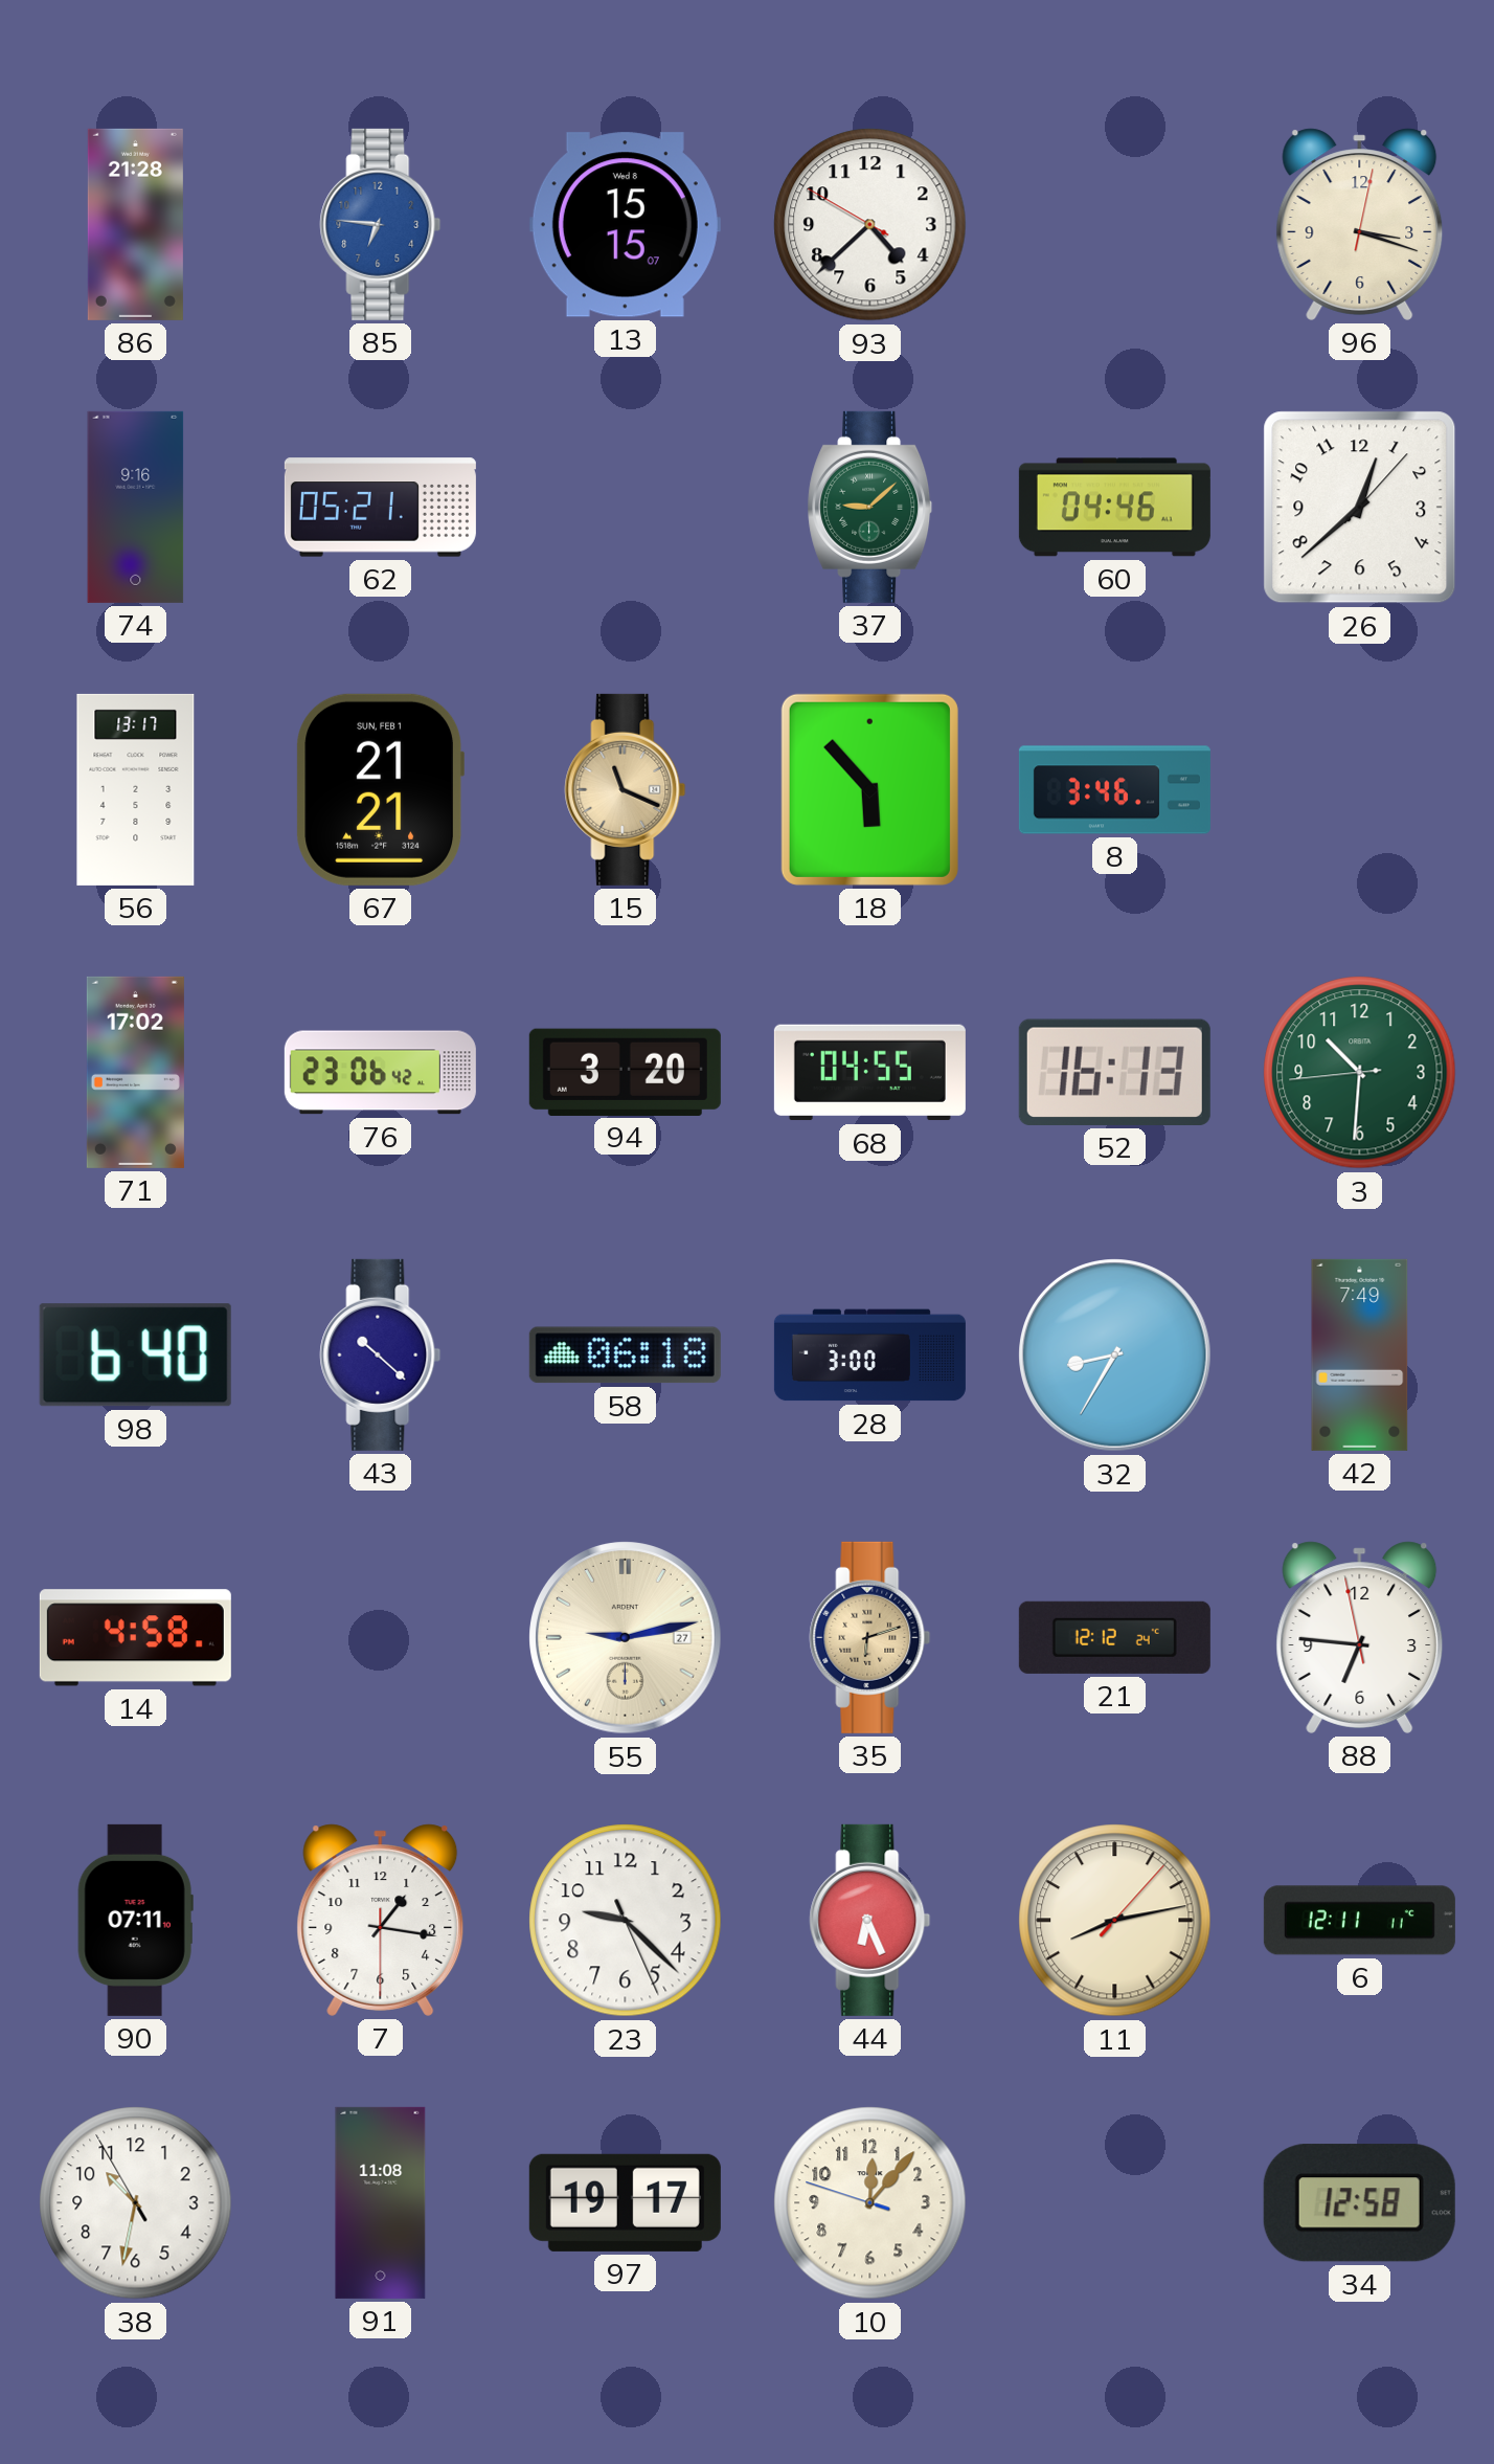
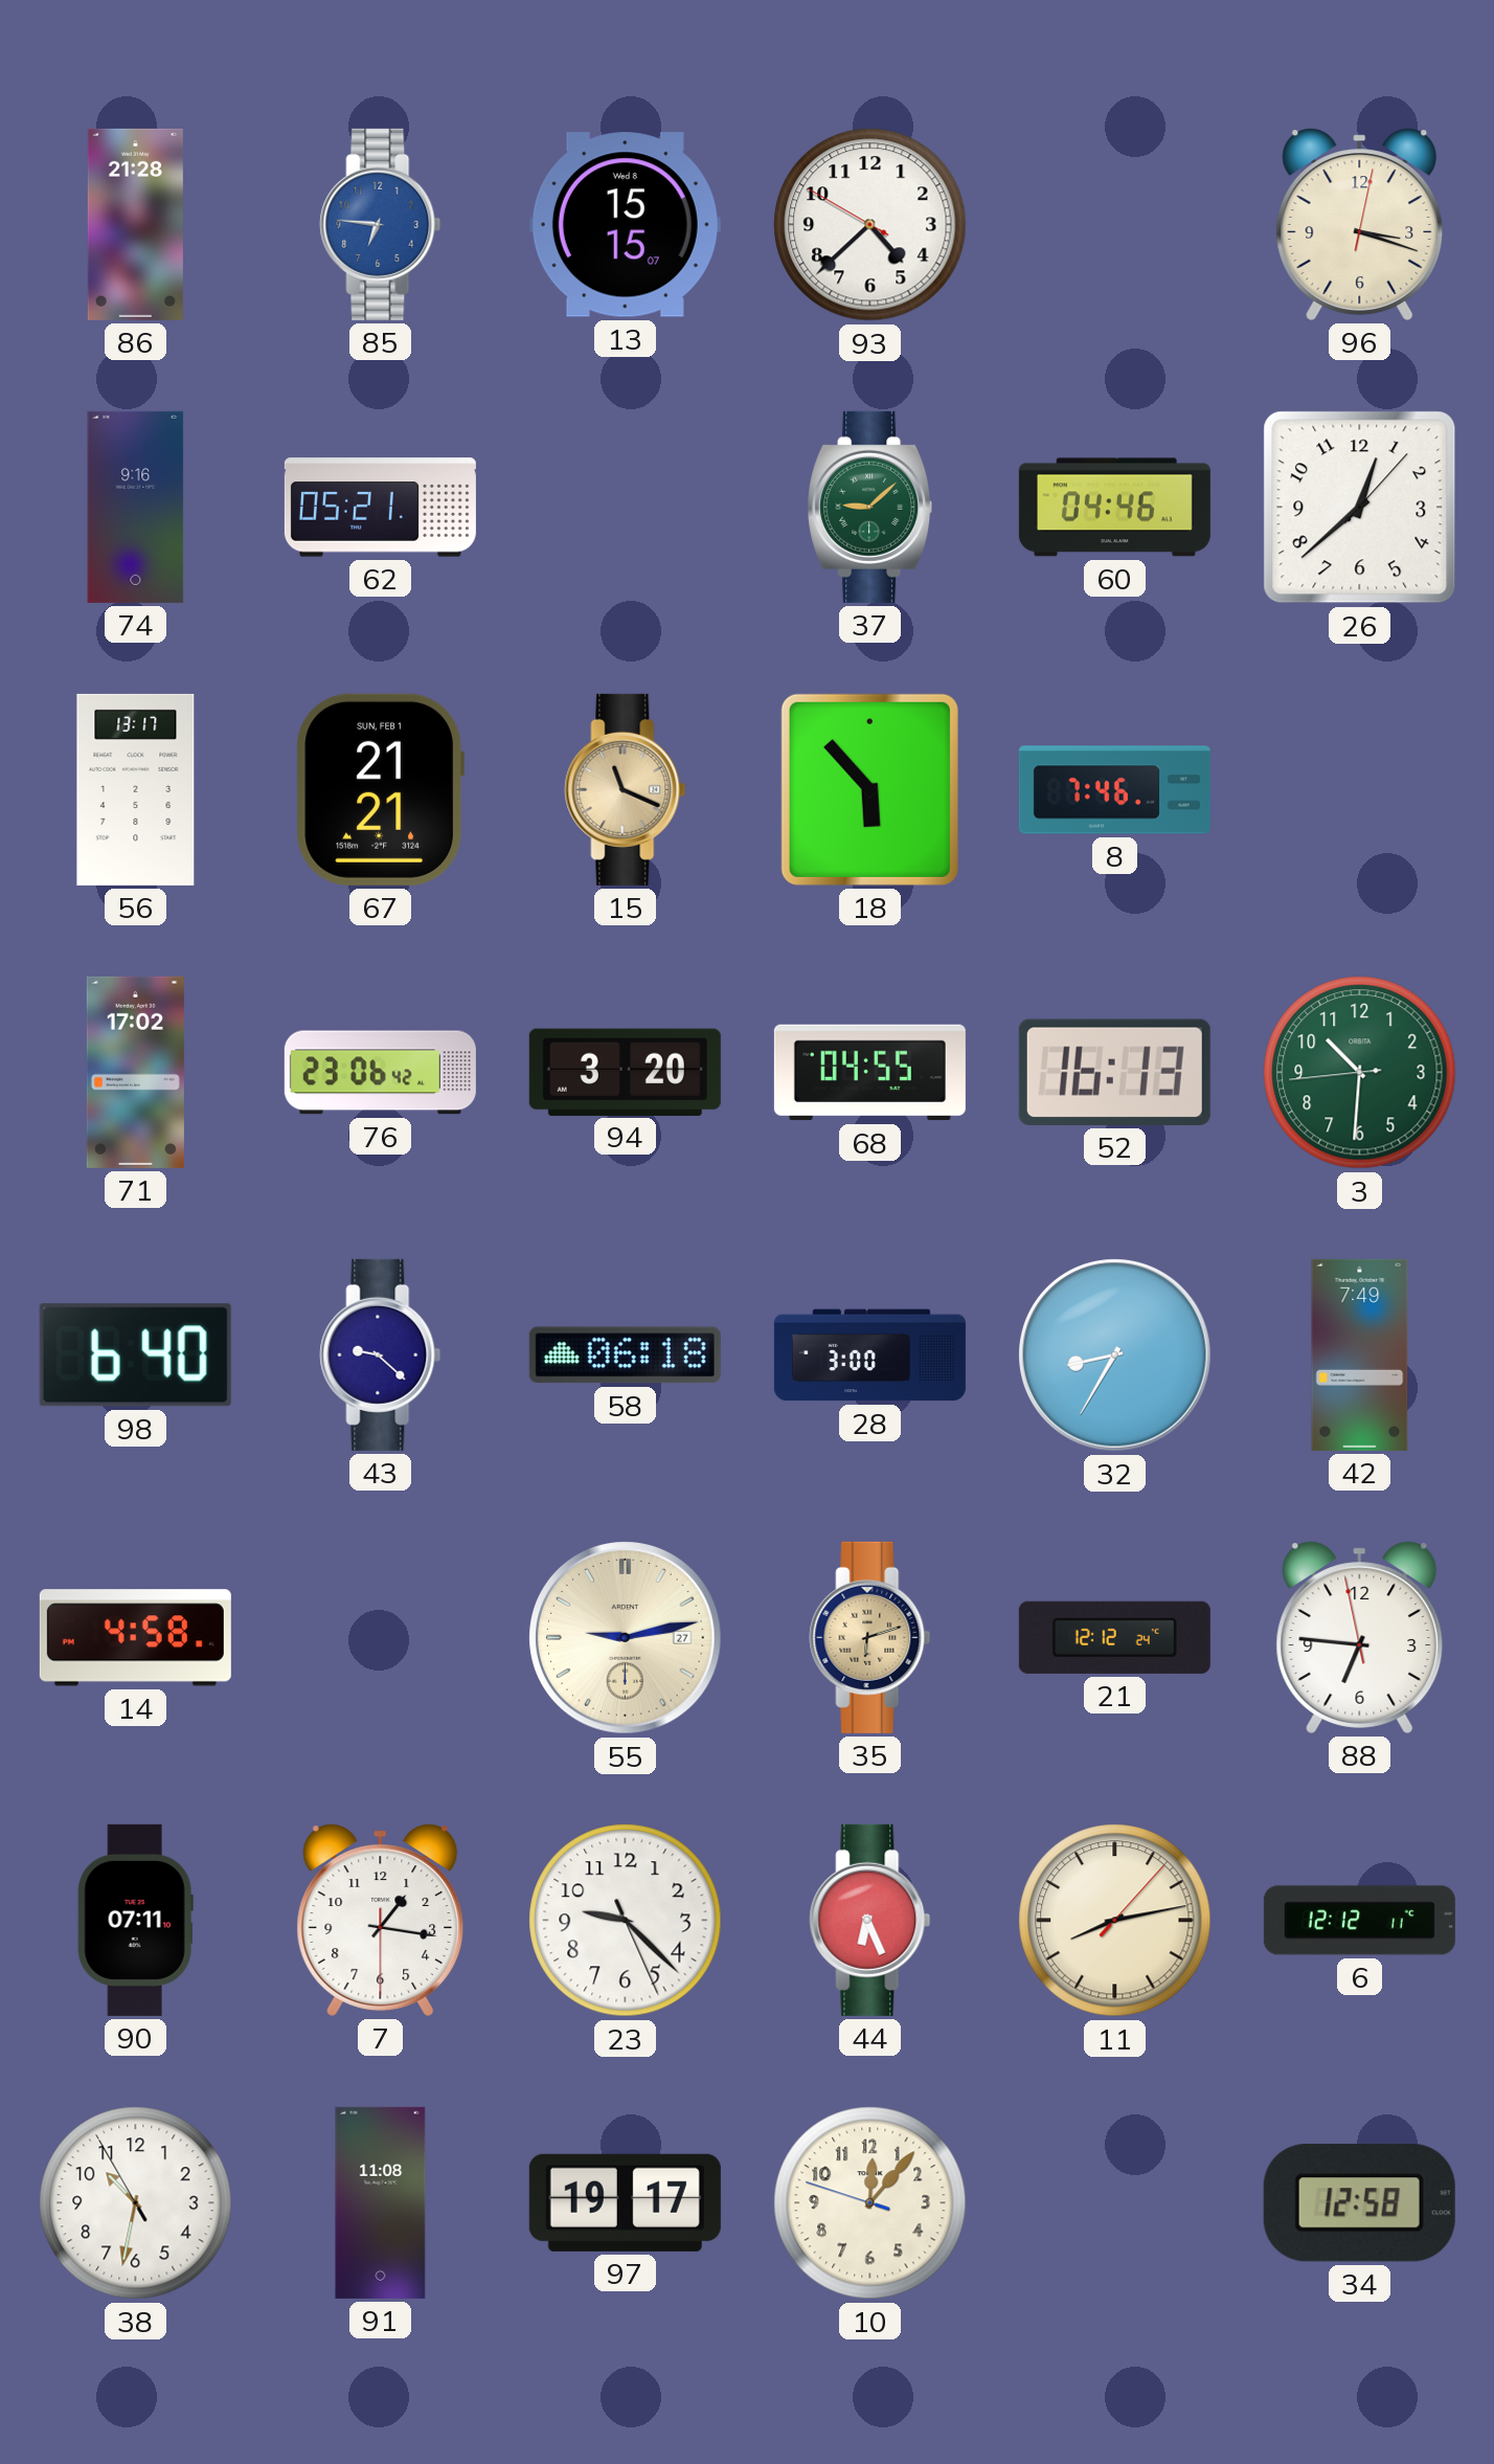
8: 3:46 -> 7:46
43: 10:22 -> 9:22
6: 12:11 -> 12:12
